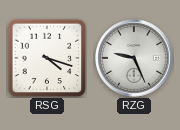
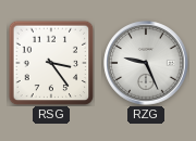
RSG: 4:18 -> 3:24
